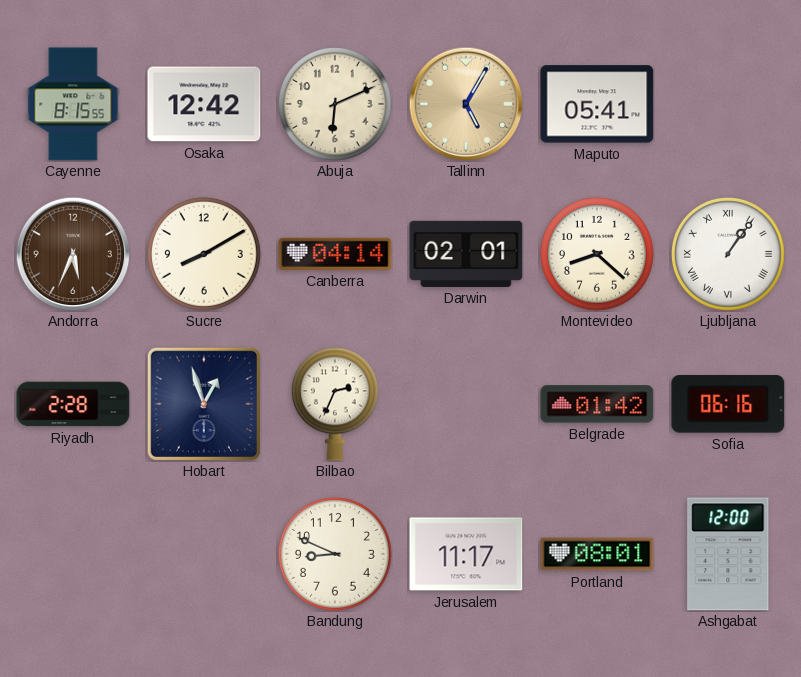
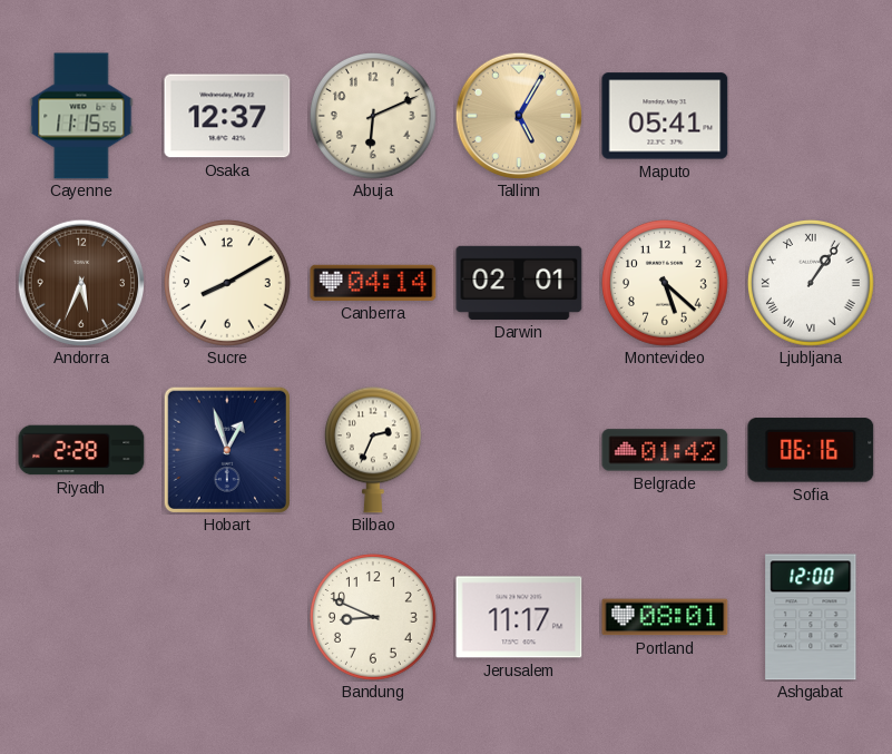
Cayenne: 8:15 -> 11:15
Osaka: 12:42 -> 12:37
Montevideo: 8:22 -> 5:22
